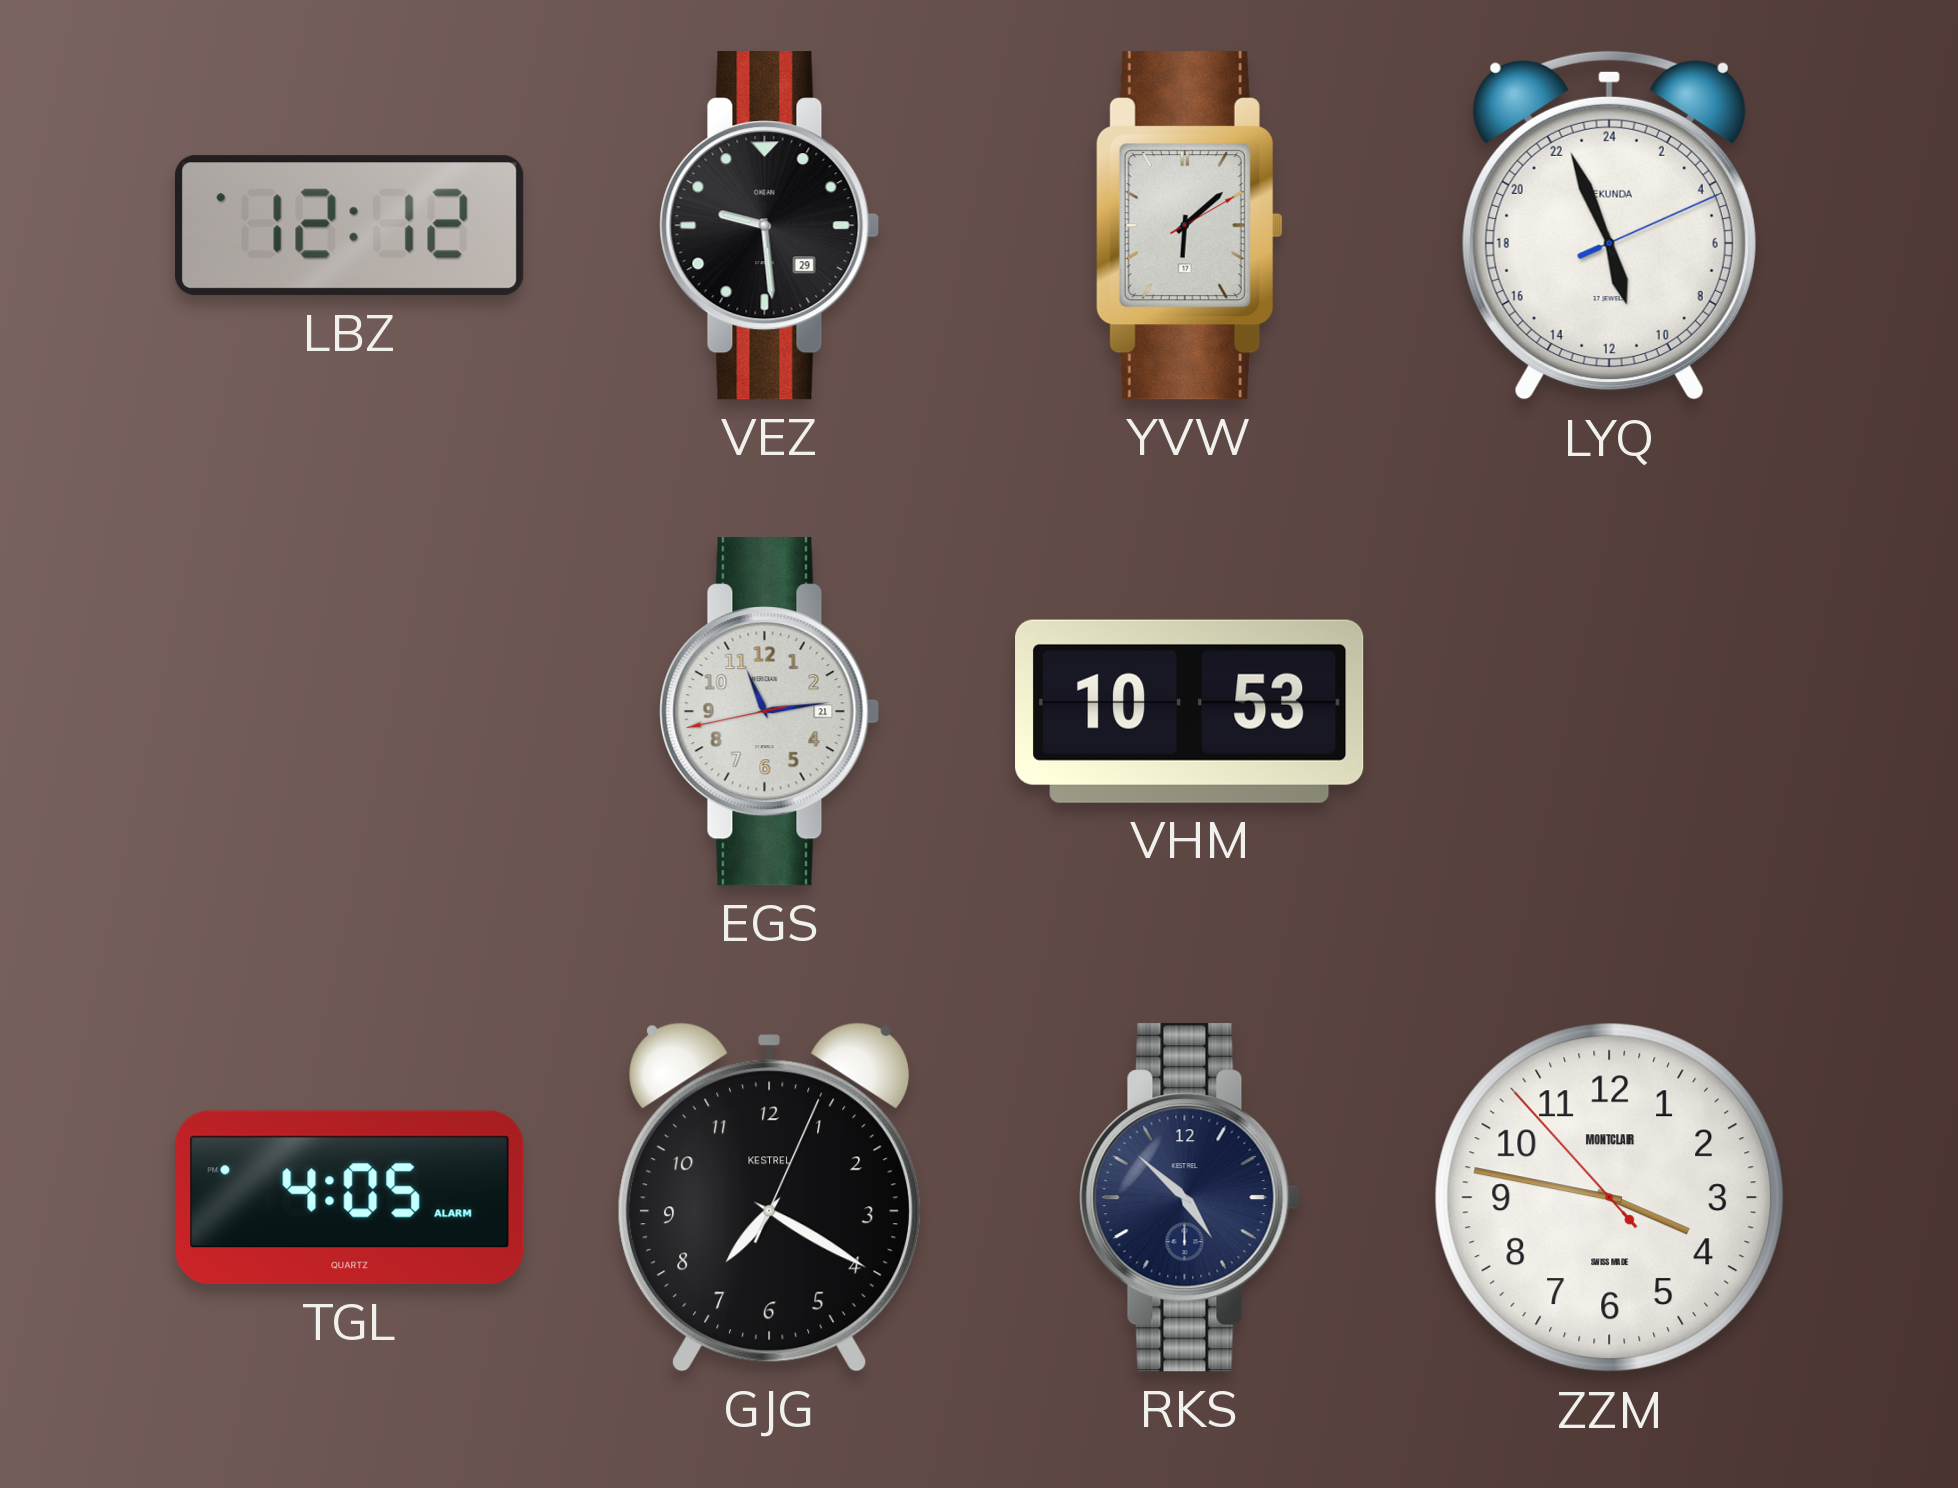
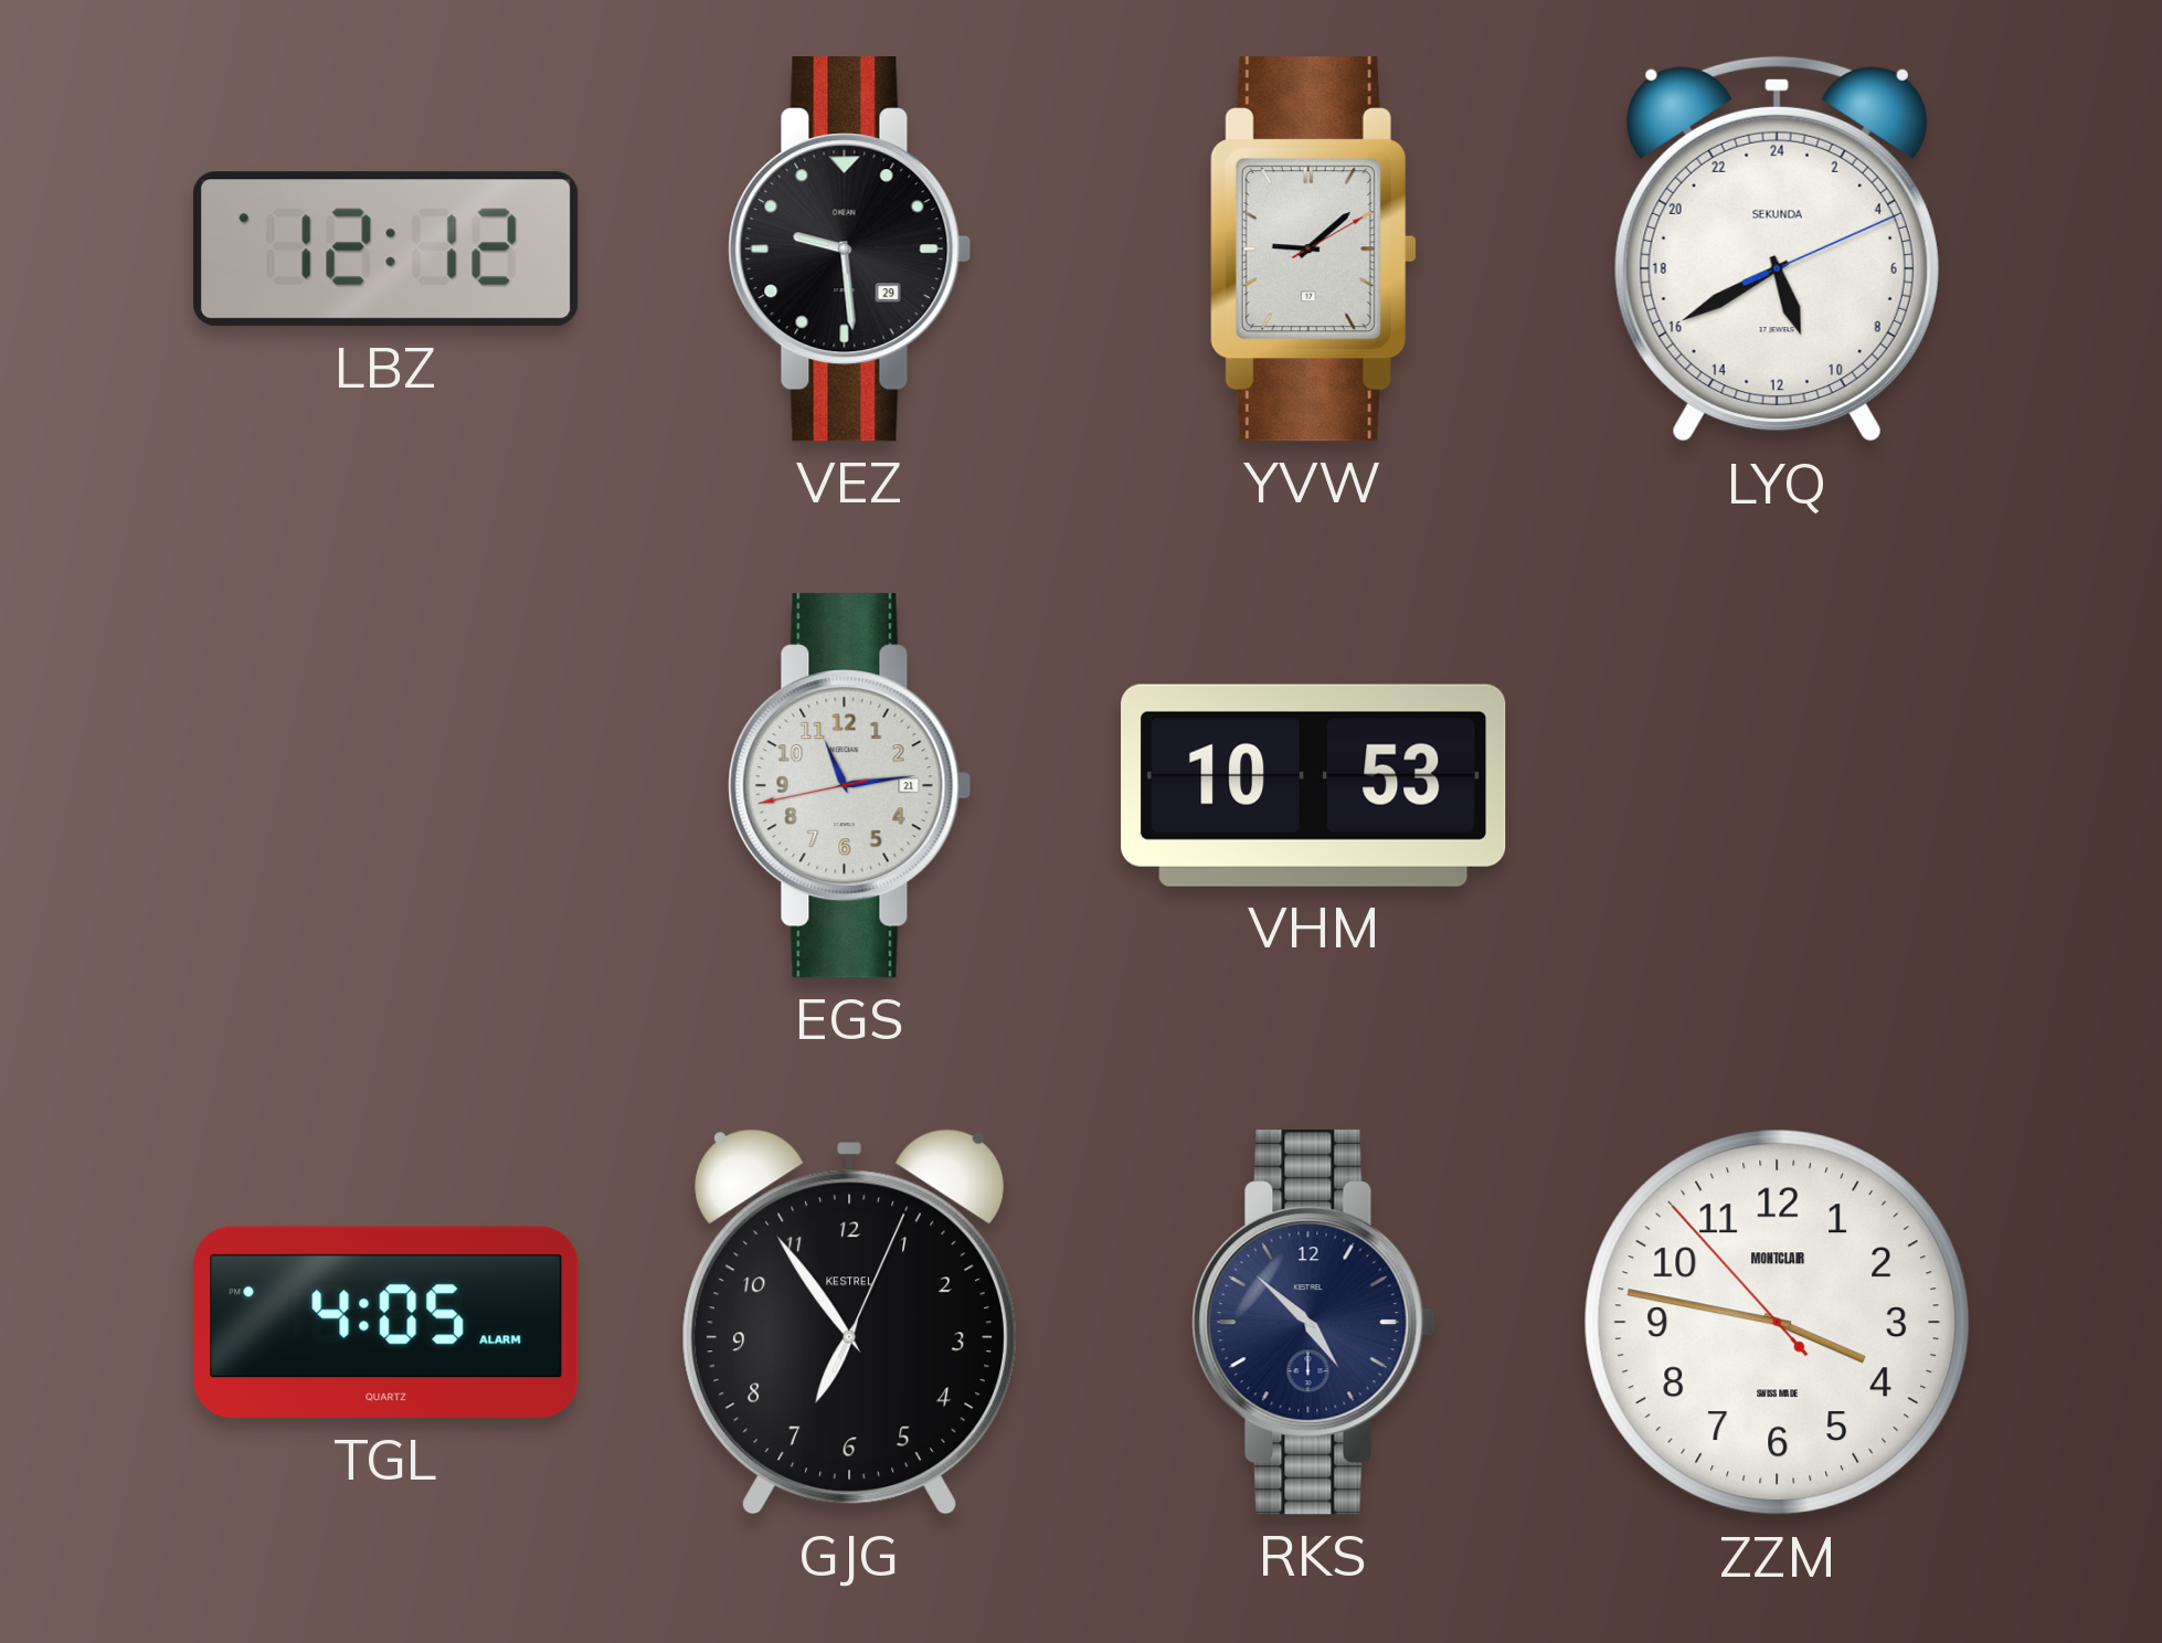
YVW: 6:08 -> 9:08
LYQ: 10:56 -> 10:40
GJG: 7:20 -> 6:54
